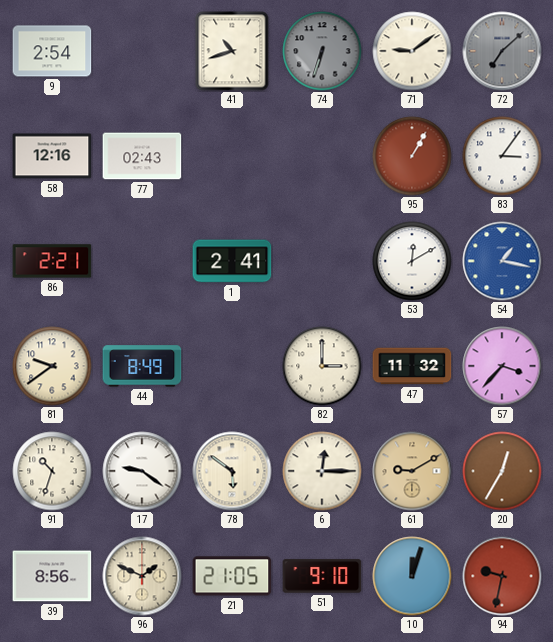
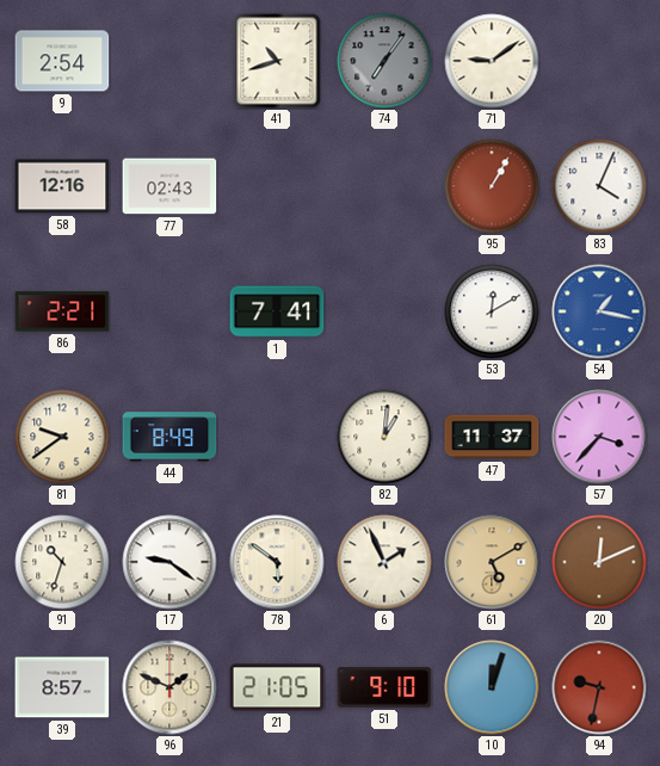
74: 6:33 -> 7:06
72: 7:08 -> none
83: 3:06 -> 4:04
1: 2:41 -> 7:41
82: 3:00 -> 1:01
47: 11:32 -> 11:37
6: 12:15 -> 1:56
61: 9:10 -> 5:10
20: 12:35 -> 12:11
39: 8:56 -> 8:57
